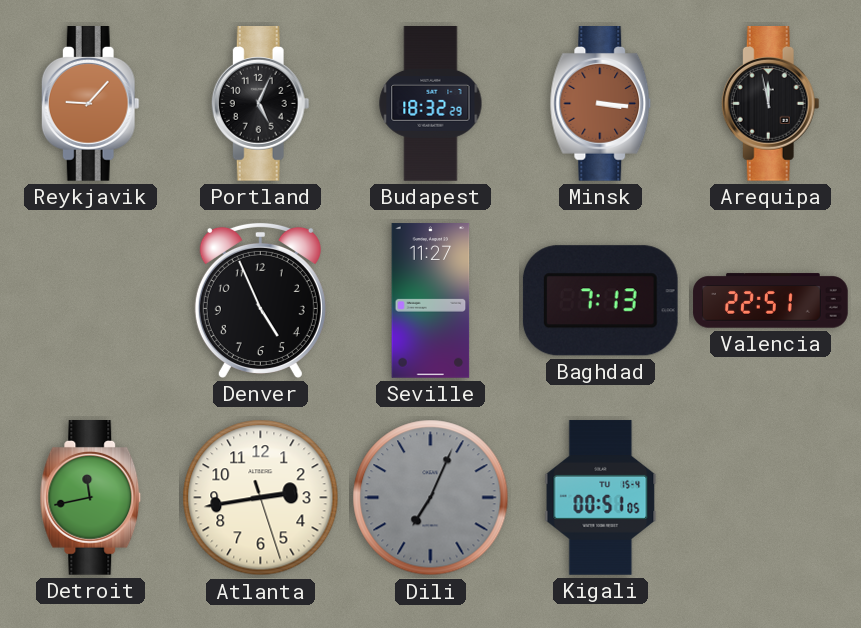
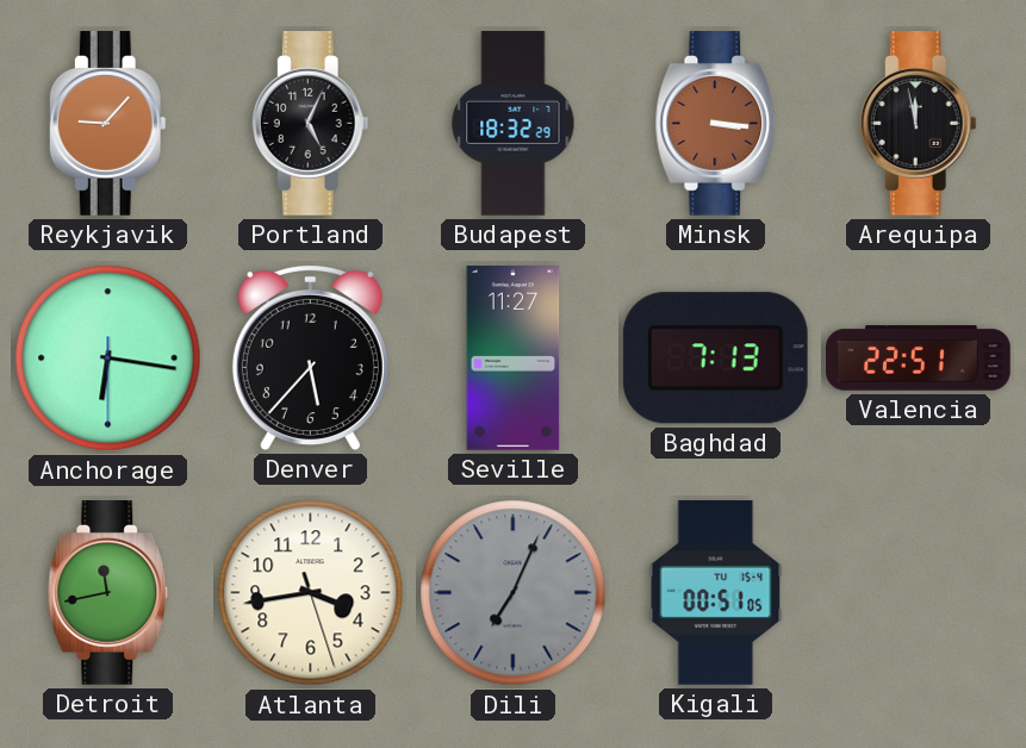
Anchorage: none -> 6:16
Denver: 4:56 -> 5:37
Atlanta: 2:43 -> 3:43
